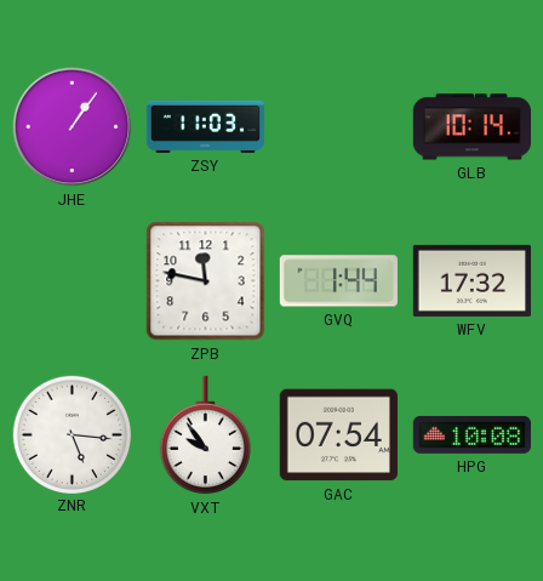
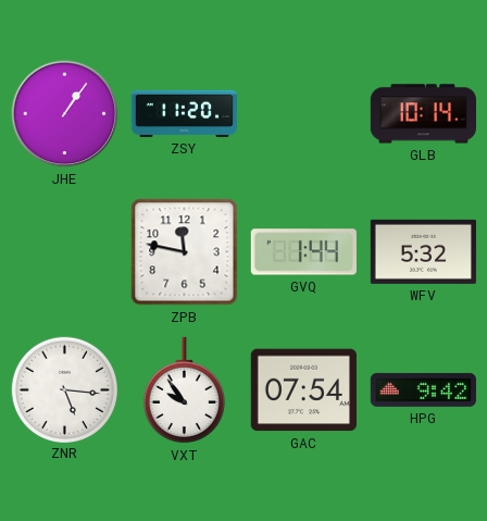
ZSY: 11:03 -> 11:20
WFV: 17:32 -> 5:32
HPG: 10:08 -> 9:42
